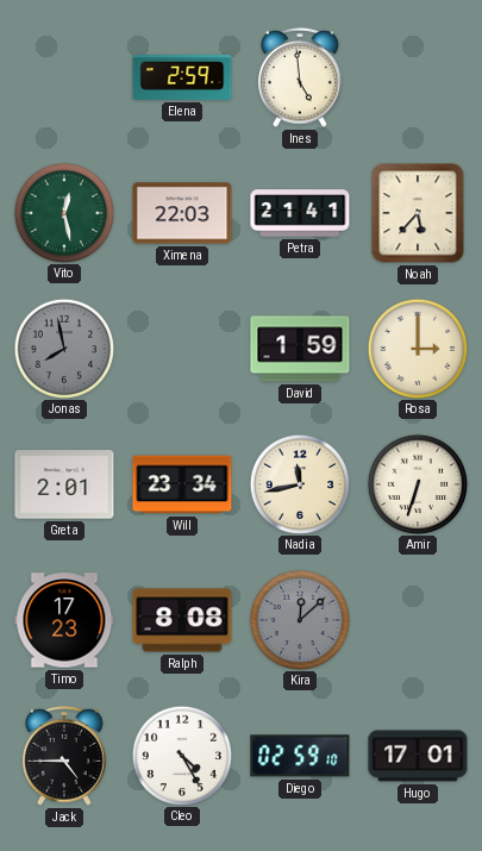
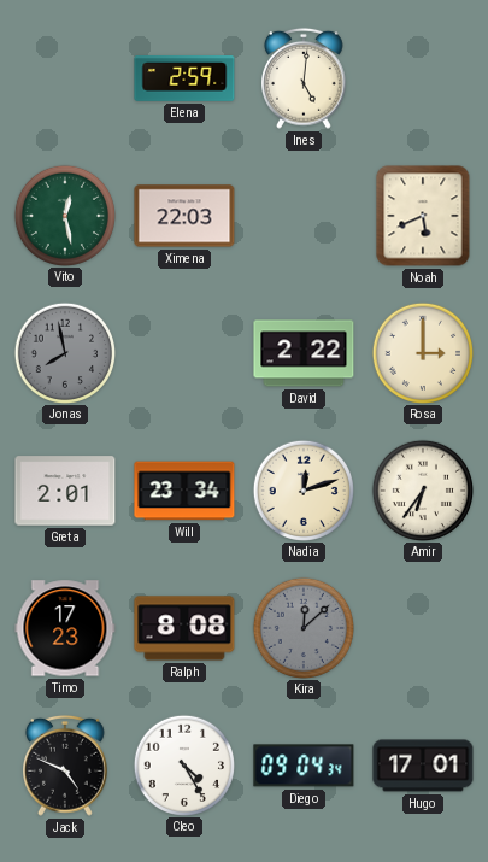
Ines: 4:59 -> 5:01
Petra: 21:41 -> none
Noah: 5:37 -> 5:41
David: 1:59 -> 2:22
Nadia: 11:43 -> 12:12
Amir: 6:33 -> 6:36
Jack: 4:45 -> 4:49
Diego: 02:59 -> 09:04
